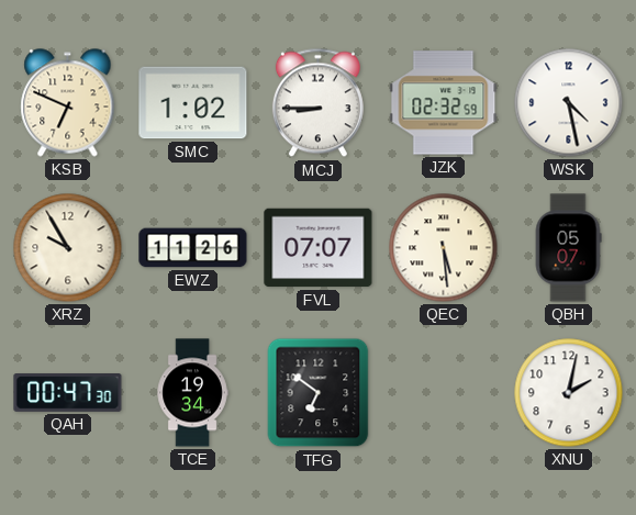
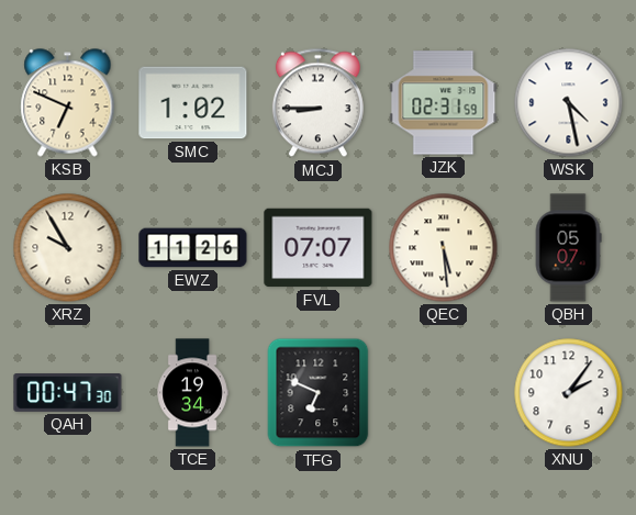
JZK: 02:32 -> 02:31
TFG: 6:51 -> 6:49
XNU: 2:02 -> 2:06
